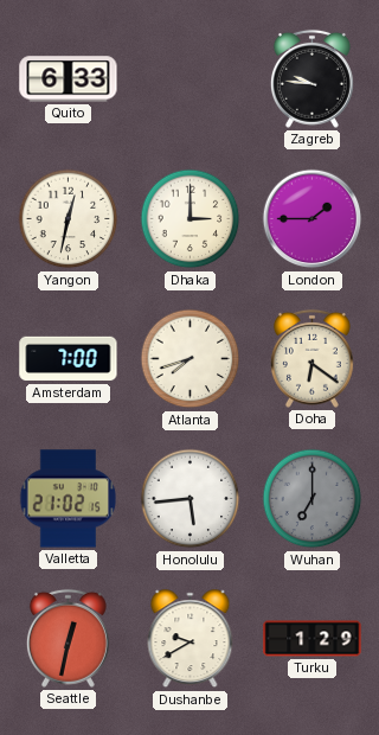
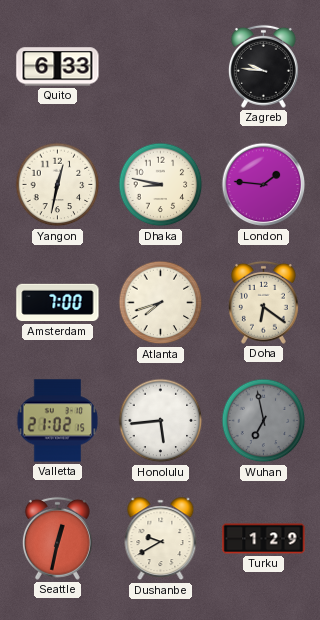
Dhaka: 3:00 -> 8:47
London: 1:45 -> 1:46
Wuhan: 7:00 -> 6:58
